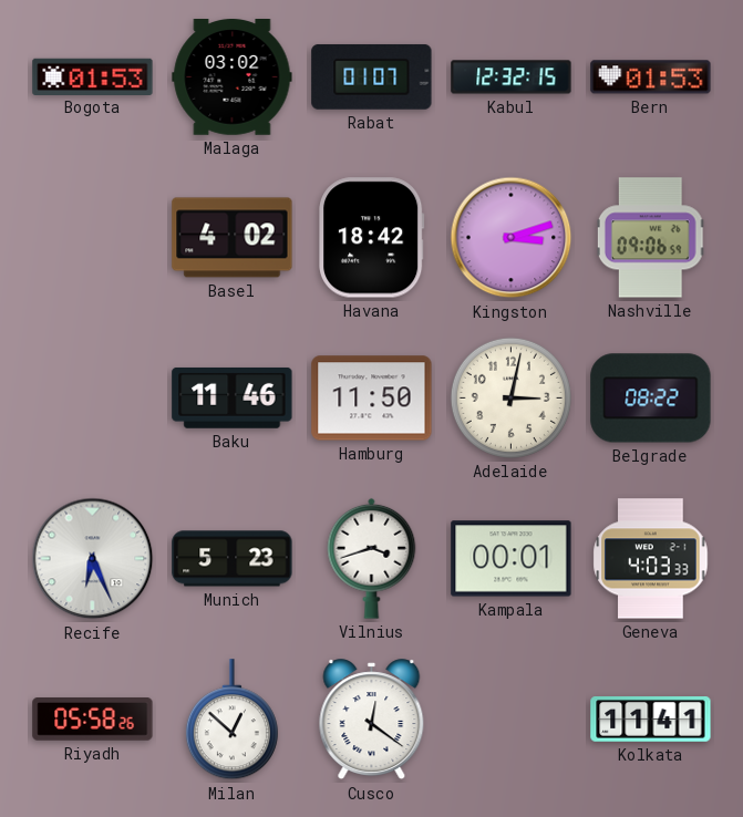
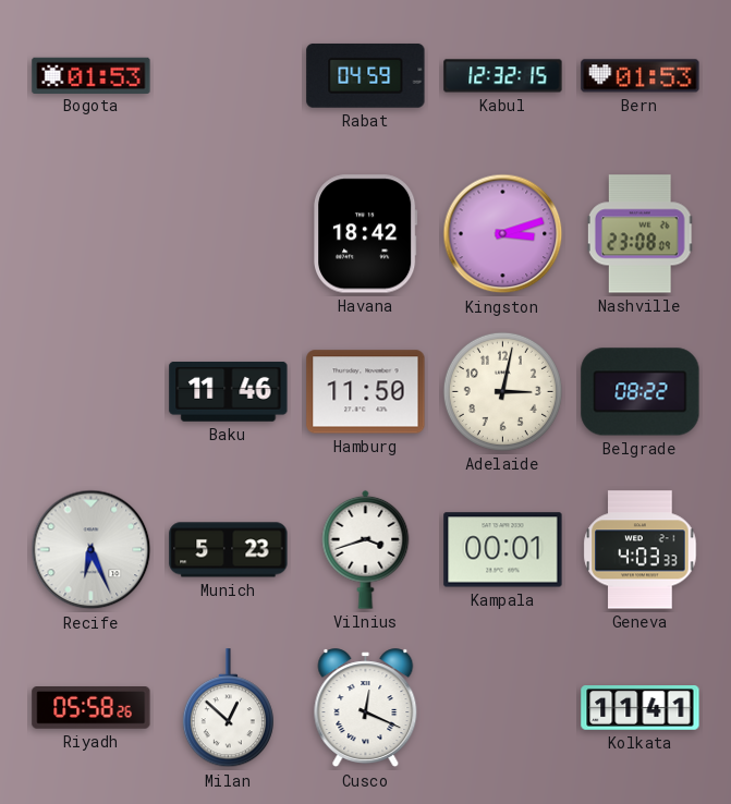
Malaga: 03:02 -> none
Rabat: 01:07 -> 04:59
Basel: 4:02 -> none
Nashville: 09:06 -> 23:08
Cusco: 12:21 -> 12:19
